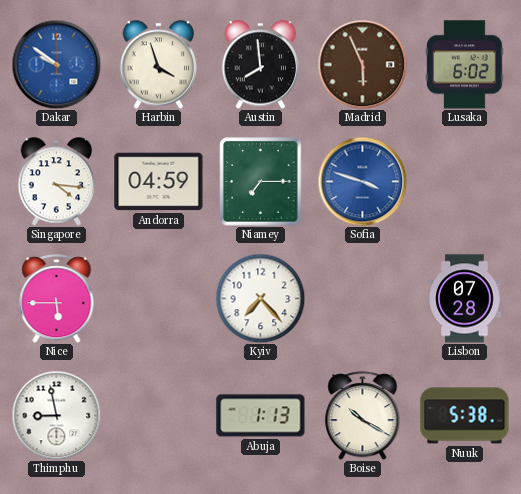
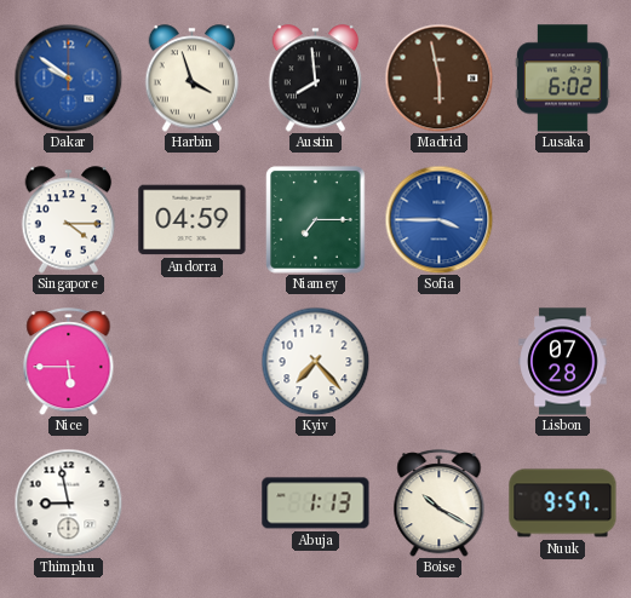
Madrid: 5:56 -> 5:58
Singapore: 4:16 -> 4:15
Sofia: 3:48 -> 3:45
Nuuk: 5:38 -> 9:57
